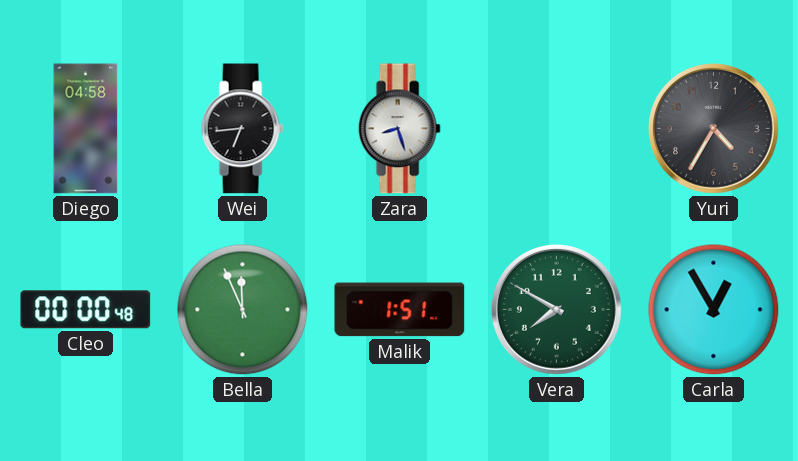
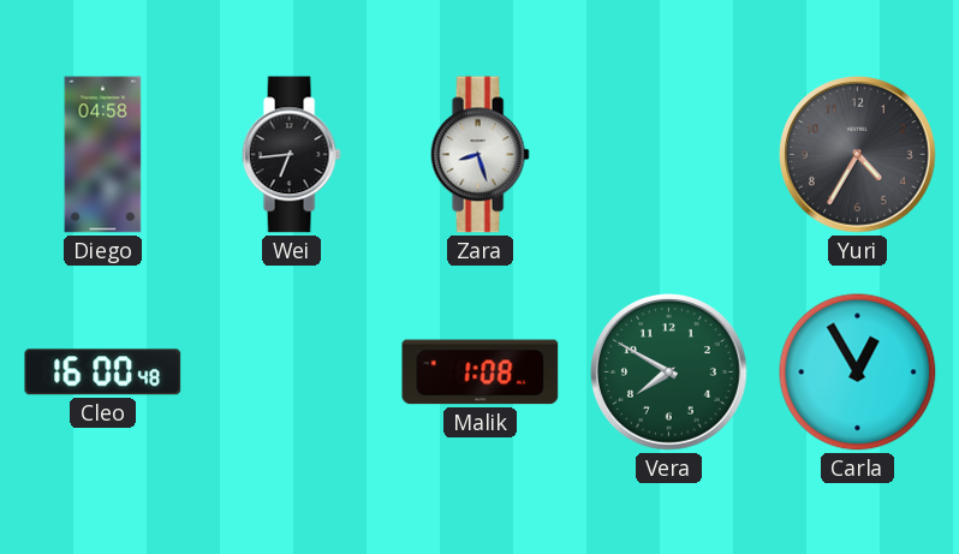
Cleo: 00:00 -> 16:00
Bella: 11:56 -> none
Malik: 1:51 -> 1:08
